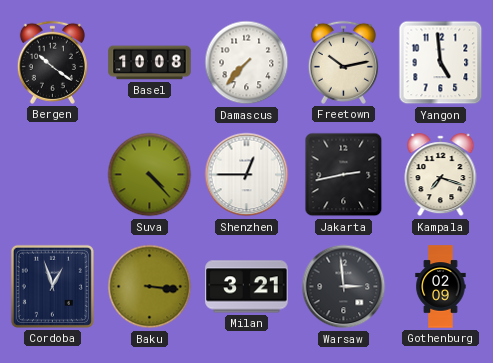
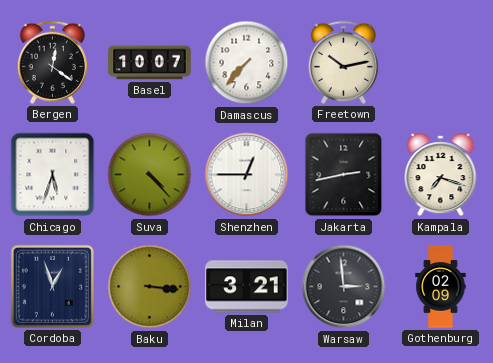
Bergen: 10:21 -> 12:21
Basel: 10:08 -> 10:07
Yangon: 4:59 -> none
Chicago: none -> 5:33
